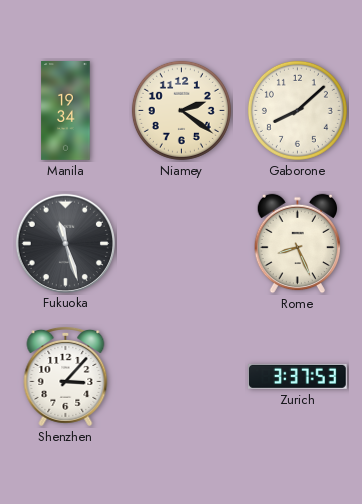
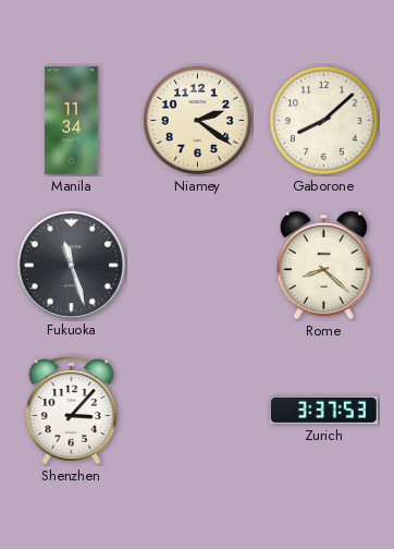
Manila: 19:34 -> 11:34
Rome: 8:26 -> 8:22
